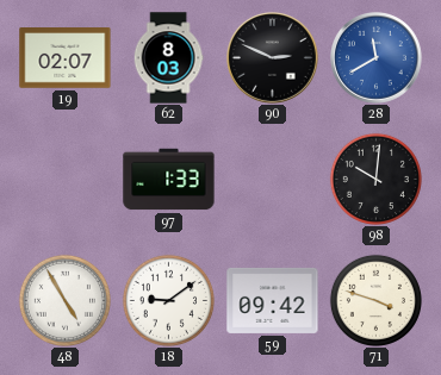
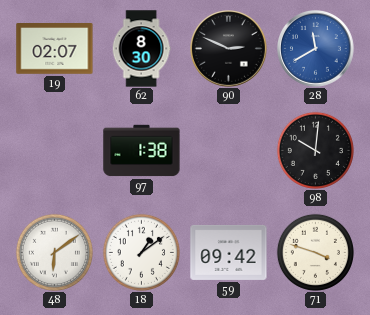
62: 8:03 -> 8:30
97: 1:33 -> 1:38
48: 4:55 -> 6:09
18: 9:09 -> 1:09
